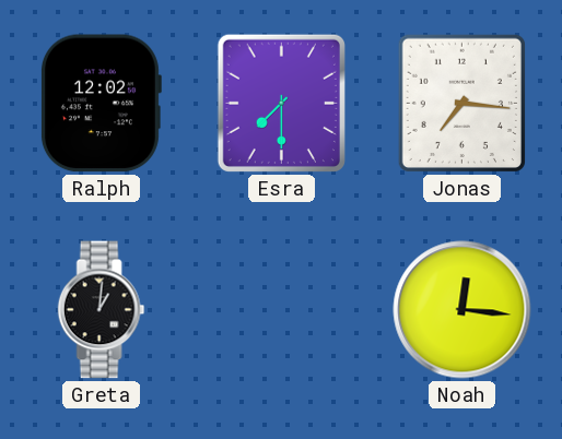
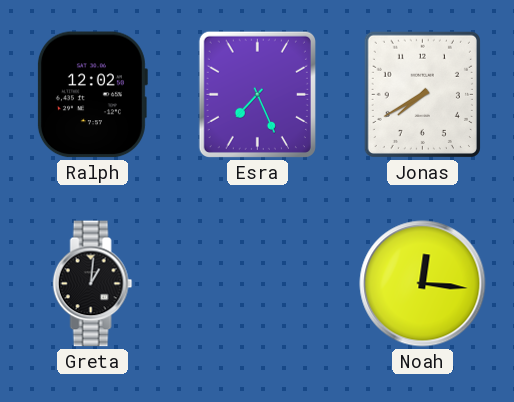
Esra: 7:30 -> 7:26
Jonas: 7:16 -> 7:40
